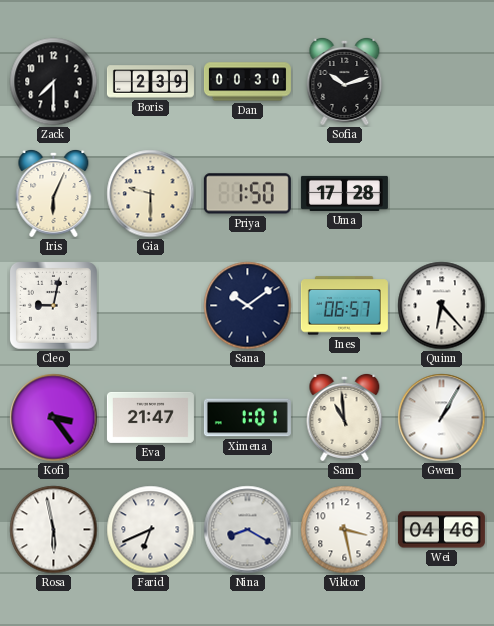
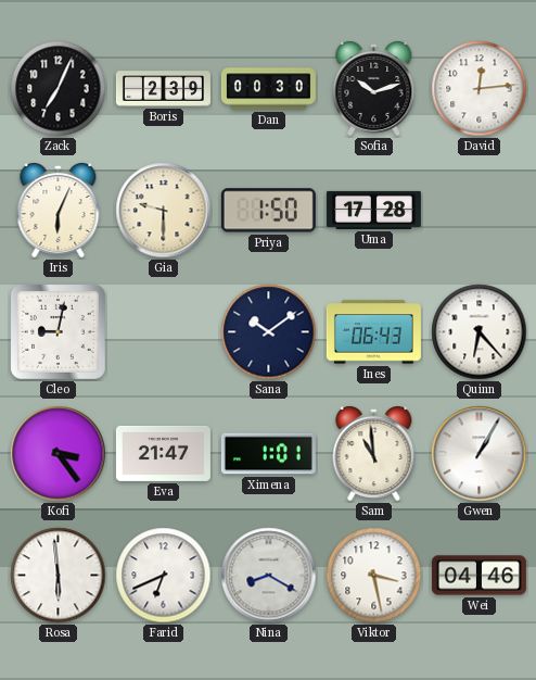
Zack: 7:30 -> 7:04
David: none -> 12:14
Ines: 06:57 -> 06:43
Rosa: 5:58 -> 5:59
